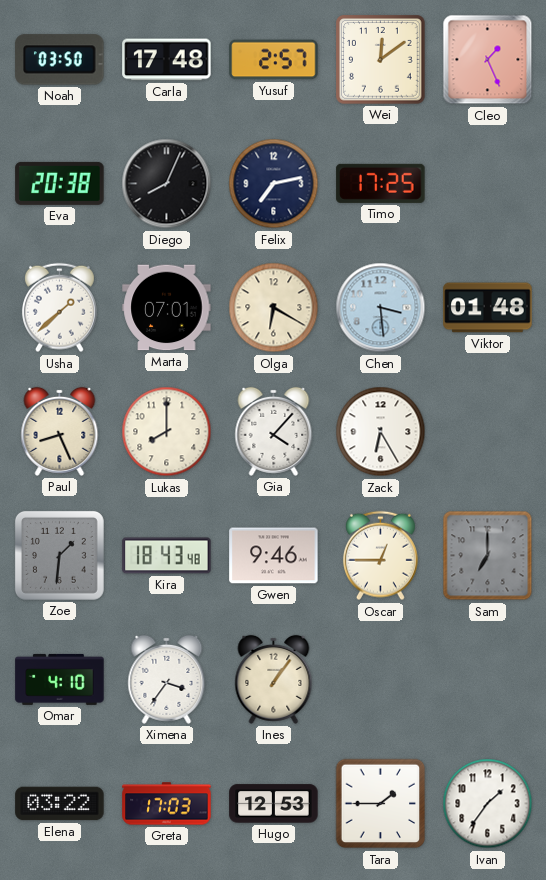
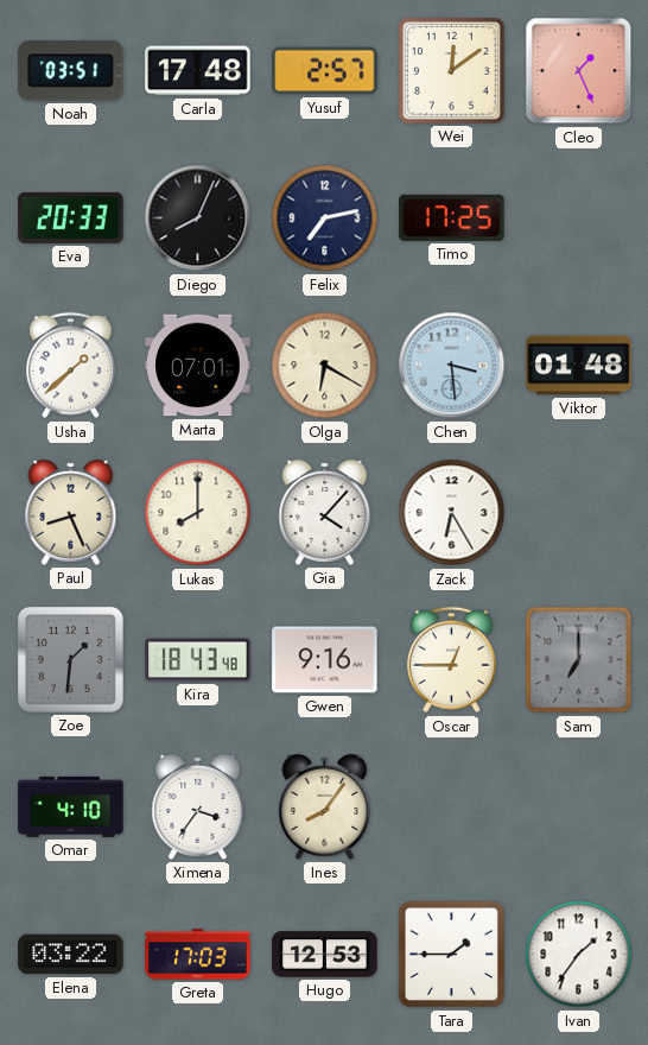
Noah: 03:50 -> 03:51
Eva: 20:38 -> 20:33
Gwen: 9:46 -> 9:16
Ines: 1:06 -> 8:06
